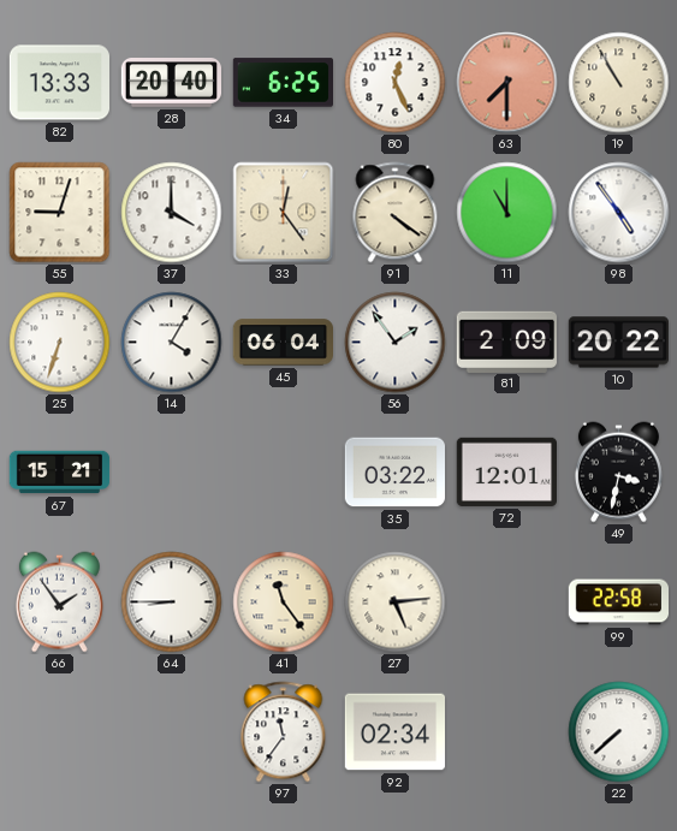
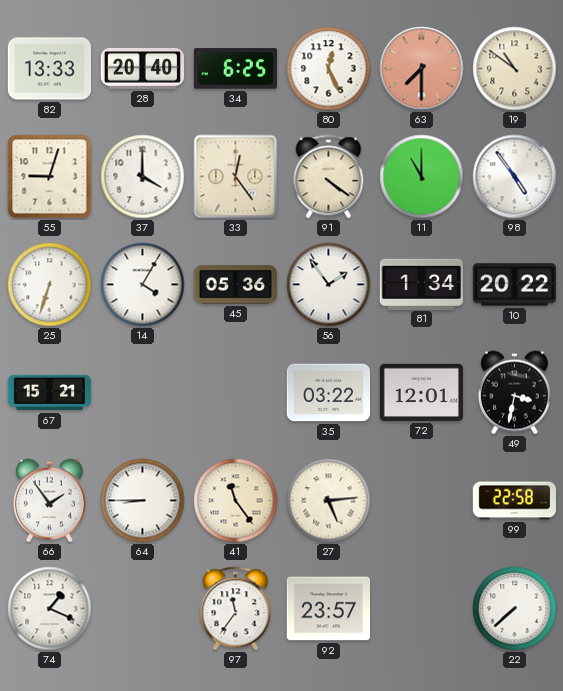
19: 10:55 -> 10:51
45: 06:04 -> 05:36
81: 2:09 -> 1:34
74: none -> 1:19
92: 02:34 -> 23:57
